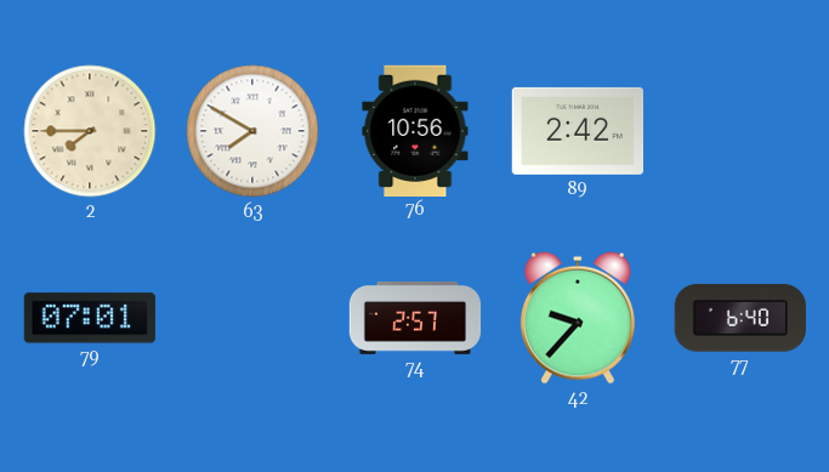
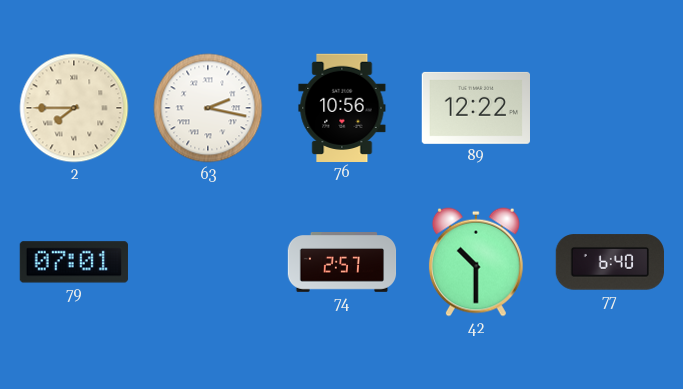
63: 7:50 -> 2:17
89: 2:42 -> 12:22
42: 9:37 -> 10:30
